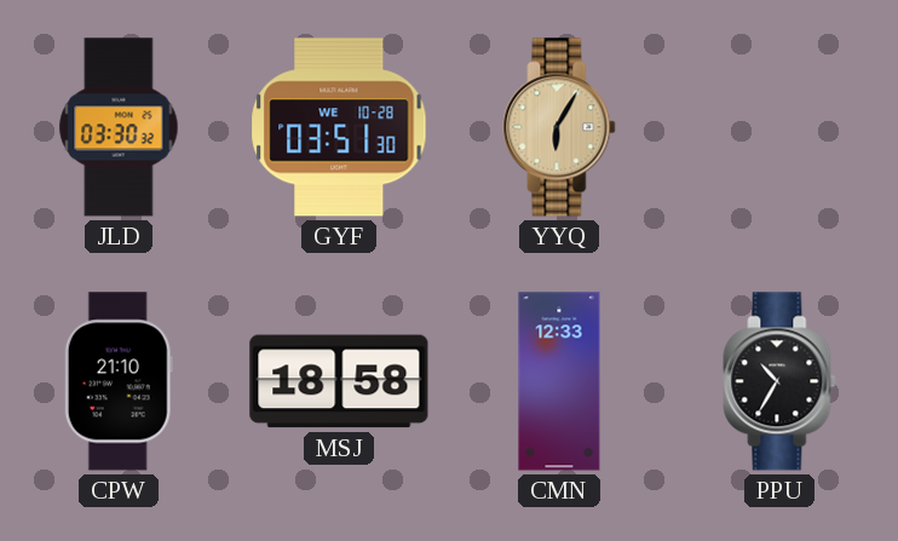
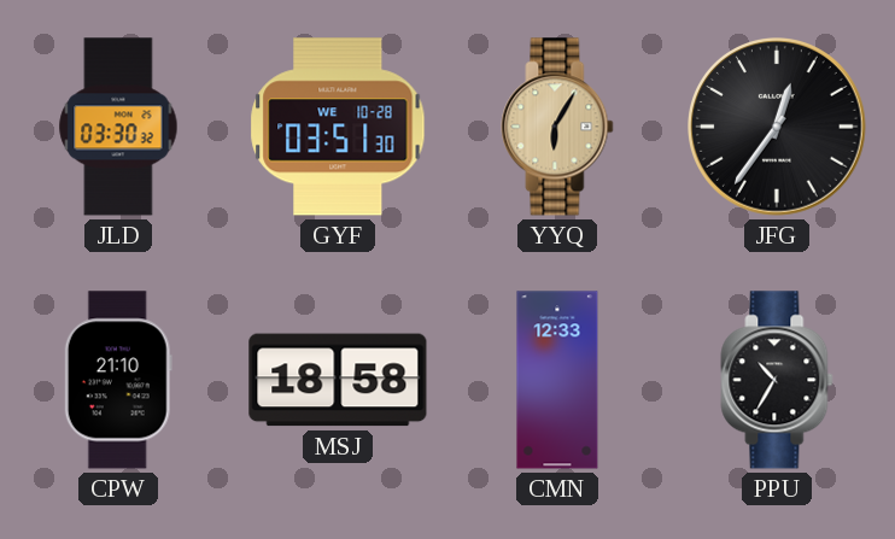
JFG: none -> 12:36
